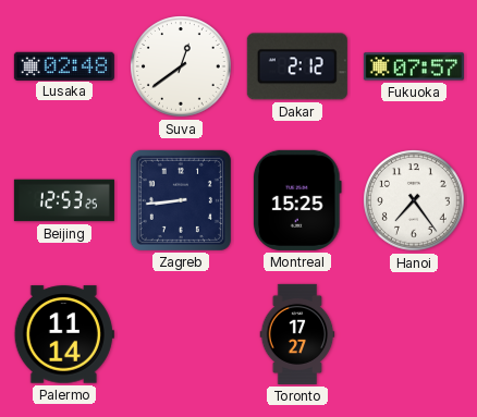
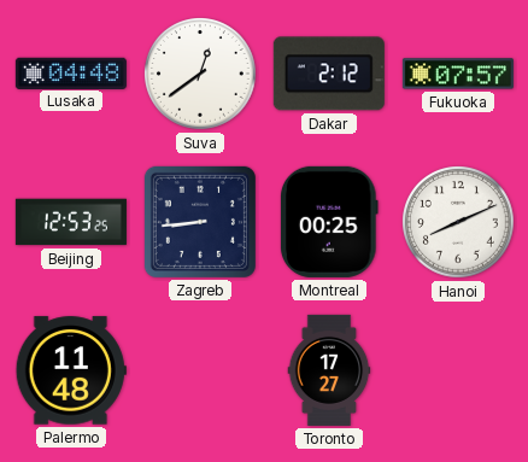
Lusaka: 02:48 -> 04:48
Montreal: 15:25 -> 00:25
Hanoi: 7:24 -> 8:11
Palermo: 11:14 -> 11:48
